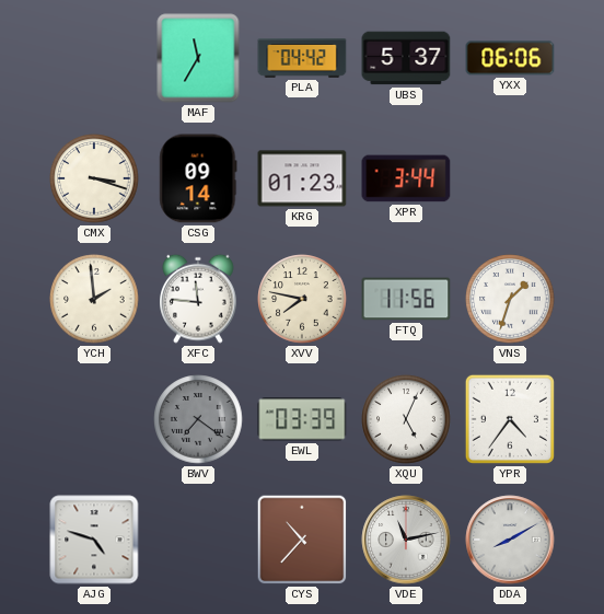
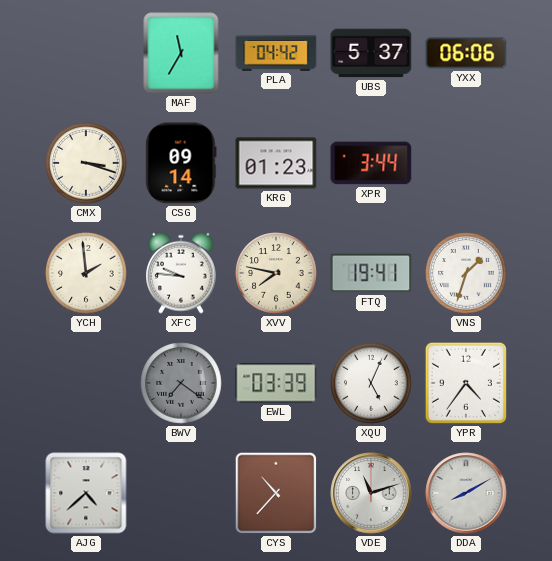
XFC: 11:46 -> 9:46
FTQ: 11:56 -> 19:41
AJG: 4:48 -> 4:38
VDE: 11:13 -> 11:12
